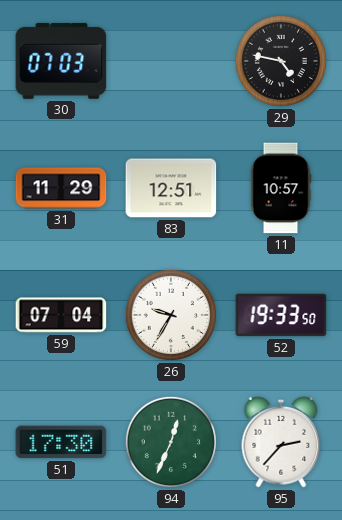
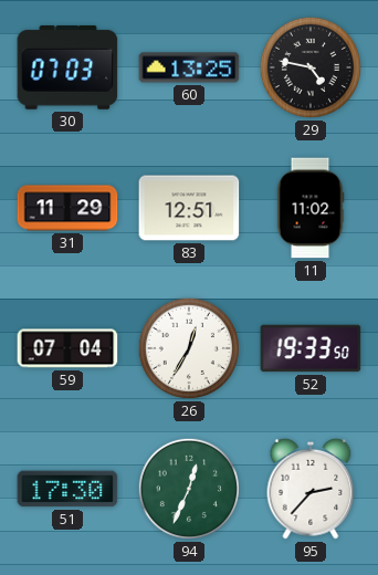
60: none -> 13:25
11: 10:57 -> 11:02
26: 9:35 -> 12:35
